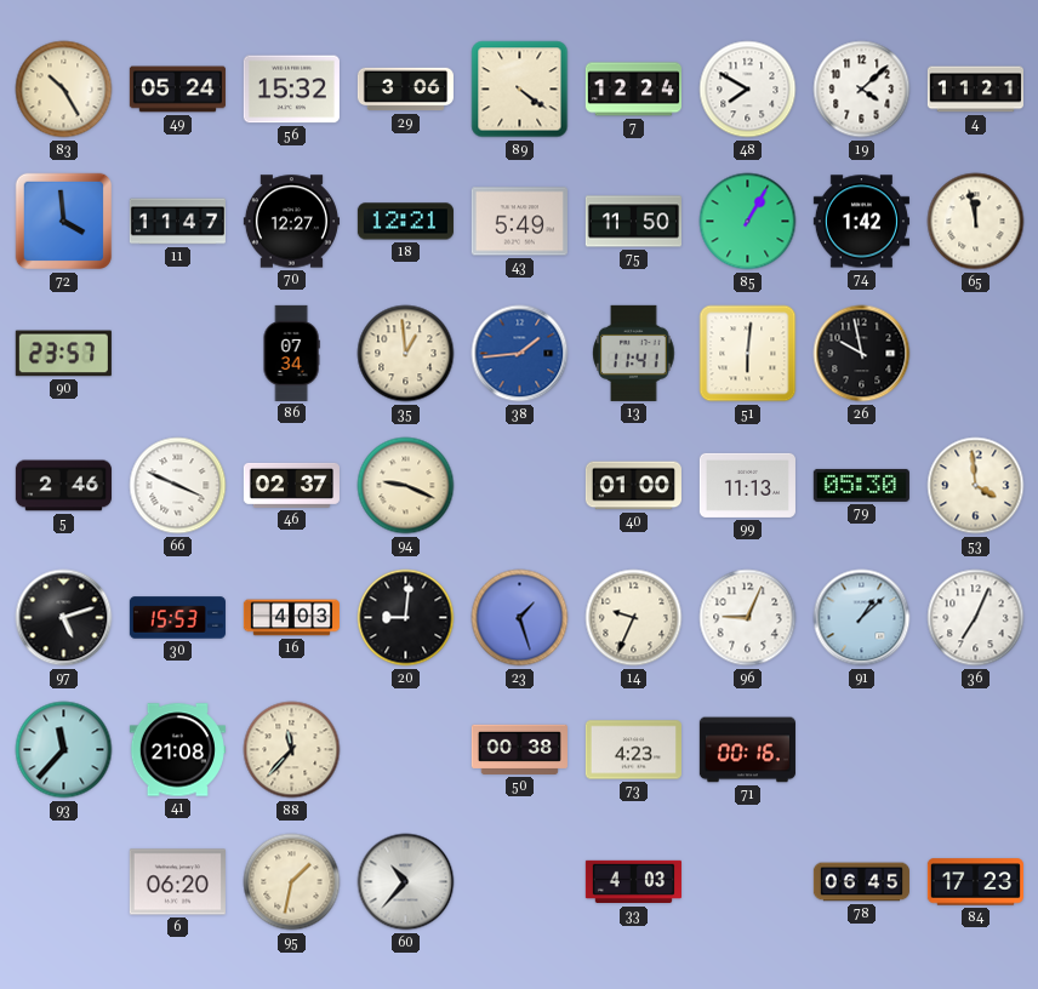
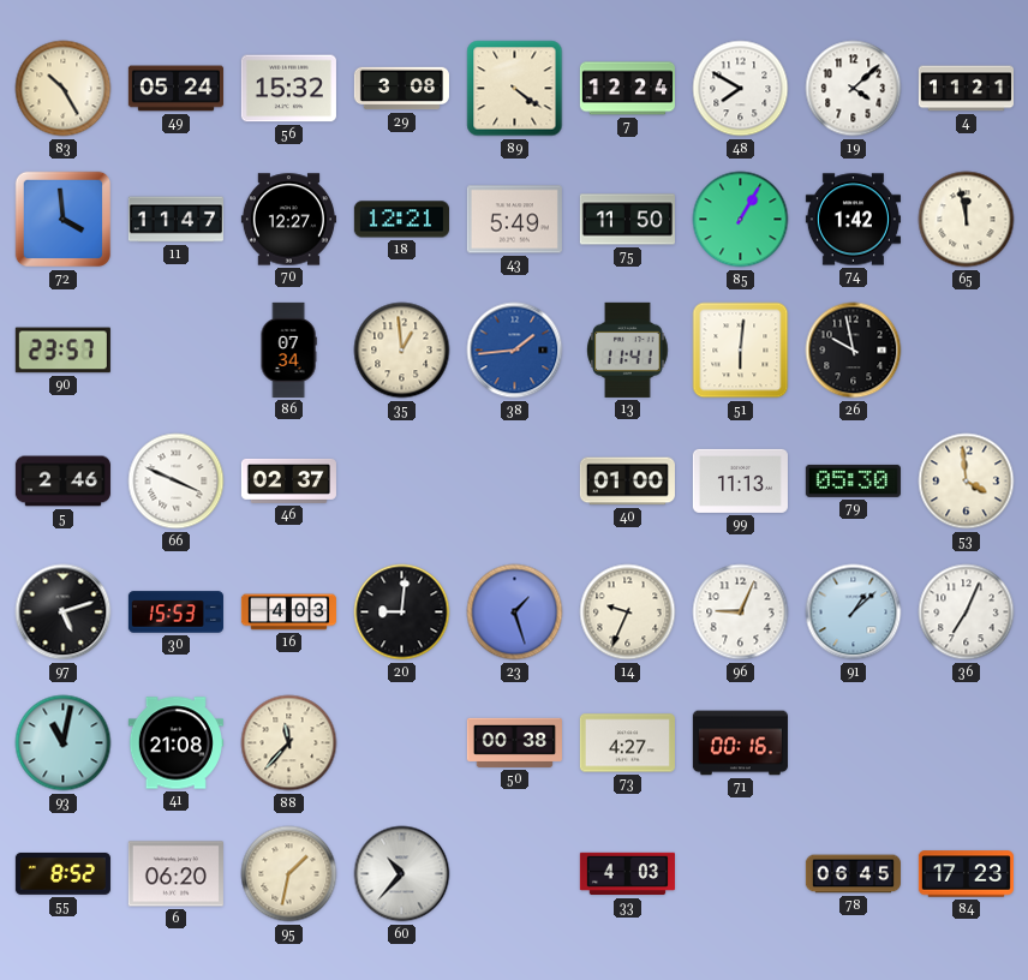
29: 3:06 -> 3:08
94: 9:19 -> none
93: 11:37 -> 11:02
73: 4:23 -> 4:27
55: none -> 8:52
